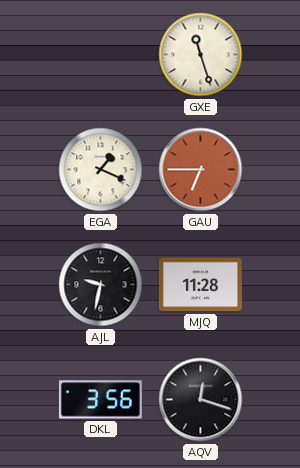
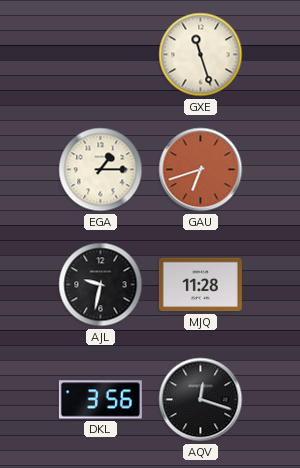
EGA: 1:19 -> 1:15
GAU: 6:45 -> 6:42
